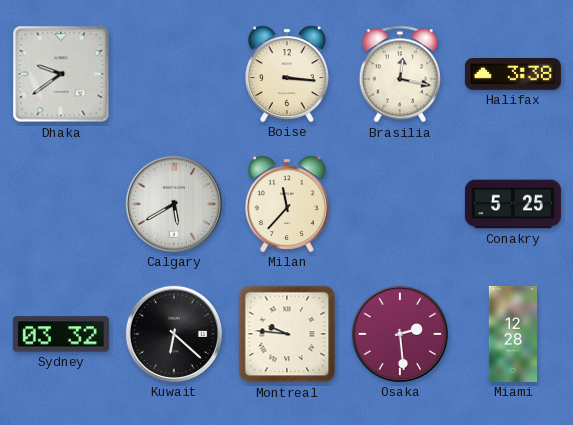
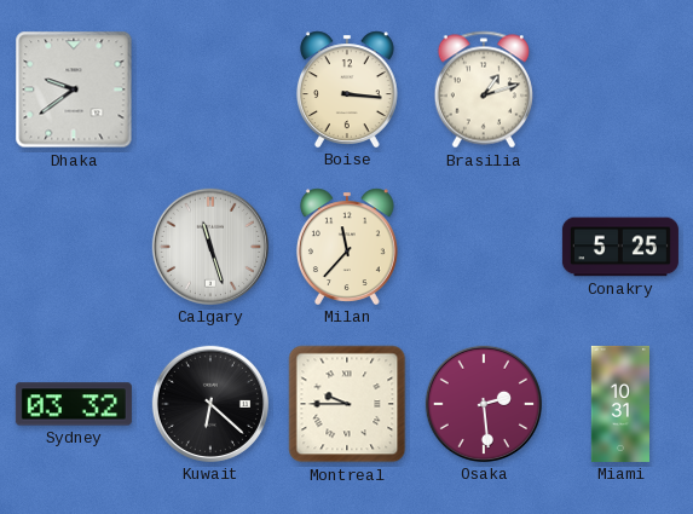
Brasilia: 12:17 -> 1:12
Halifax: 3:38 -> none
Calgary: 5:40 -> 11:27
Montreal: 9:46 -> 9:45
Miami: 12:28 -> 10:31
